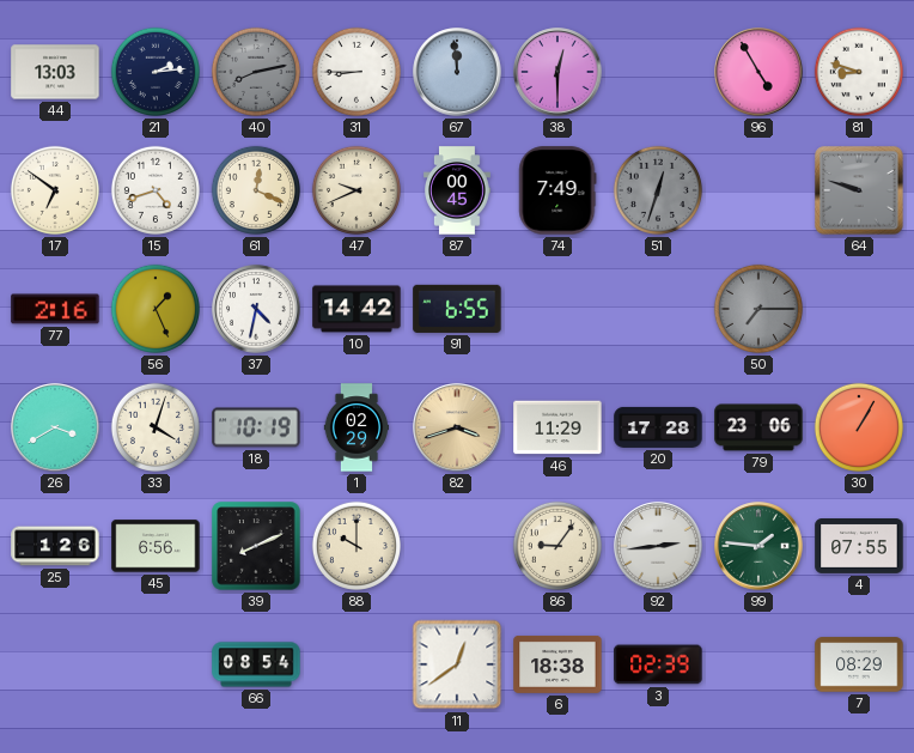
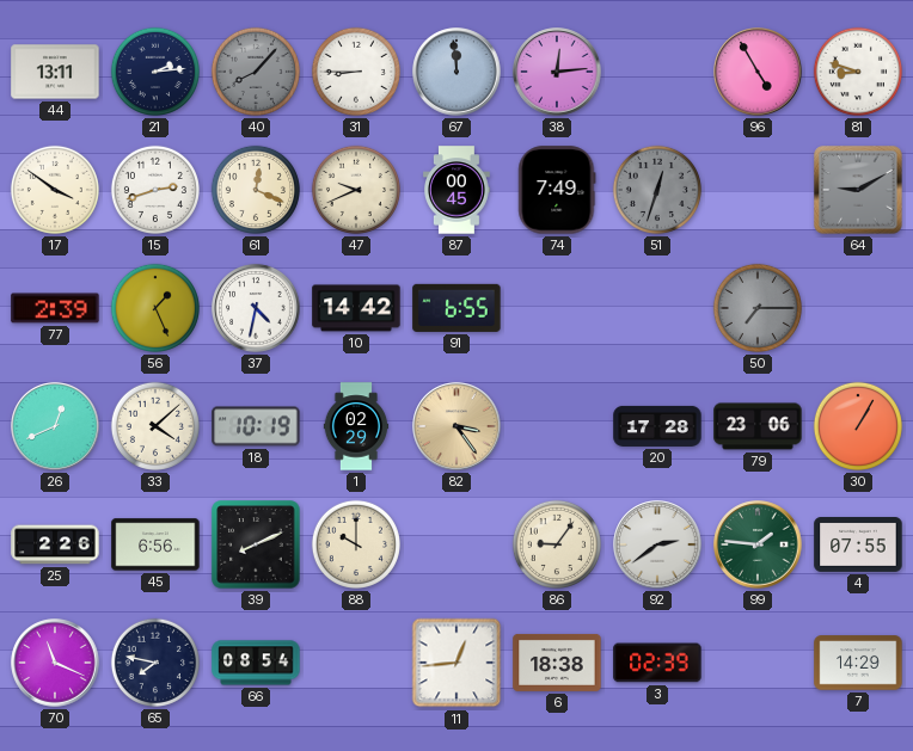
44: 13:03 -> 13:11
40: 8:13 -> 8:07
38: 12:30 -> 12:14
17: 6:51 -> 3:51
15: 4:42 -> 2:42
64: 9:48 -> 9:10
77: 2:16 -> 2:39
26: 3:40 -> 12:41
33: 4:03 -> 4:08
82: 3:42 -> 3:24
46: 11:29 -> none
25: 1:26 -> 2:26
92: 2:44 -> 2:39
70: none -> 11:19
65: none -> 7:47
11: 12:39 -> 12:44
7: 08:29 -> 14:29
